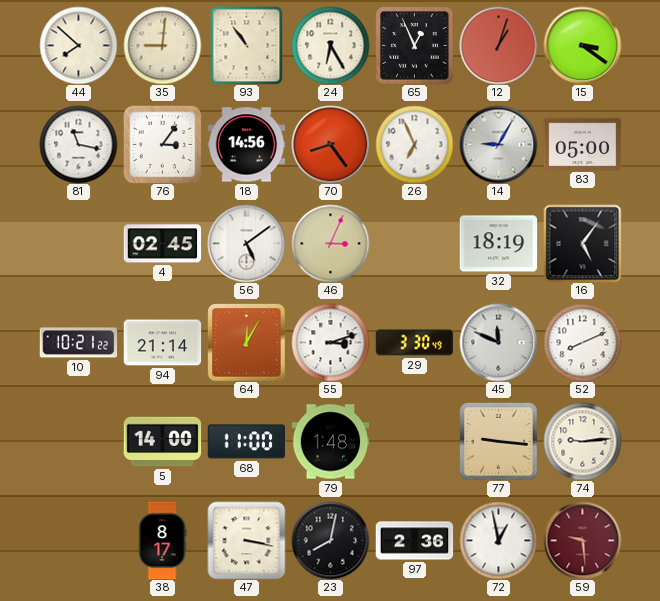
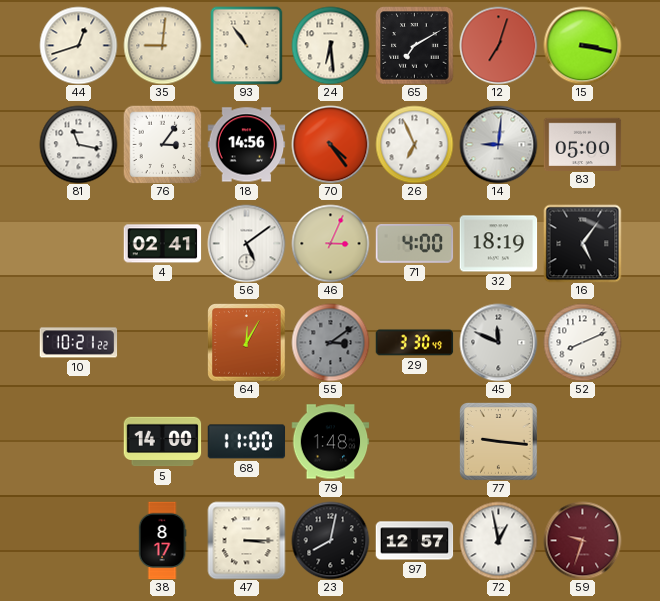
44: 7:52 -> 12:42
24: 6:25 -> 6:29
65: 12:56 -> 7:10
12: 1:03 -> 7:03
15: 3:21 -> 3:17
70: 8:24 -> 4:24
14: 9:05 -> 9:01
4: 02:45 -> 02:41
71: none -> 4:00
94: 21:14 -> none
55: 3:12 -> 3:09
55 dial: white -> grey
74: 9:14 -> none
47: 3:17 -> 3:15
97: 2:36 -> 12:57
59: 9:29 -> 9:33
